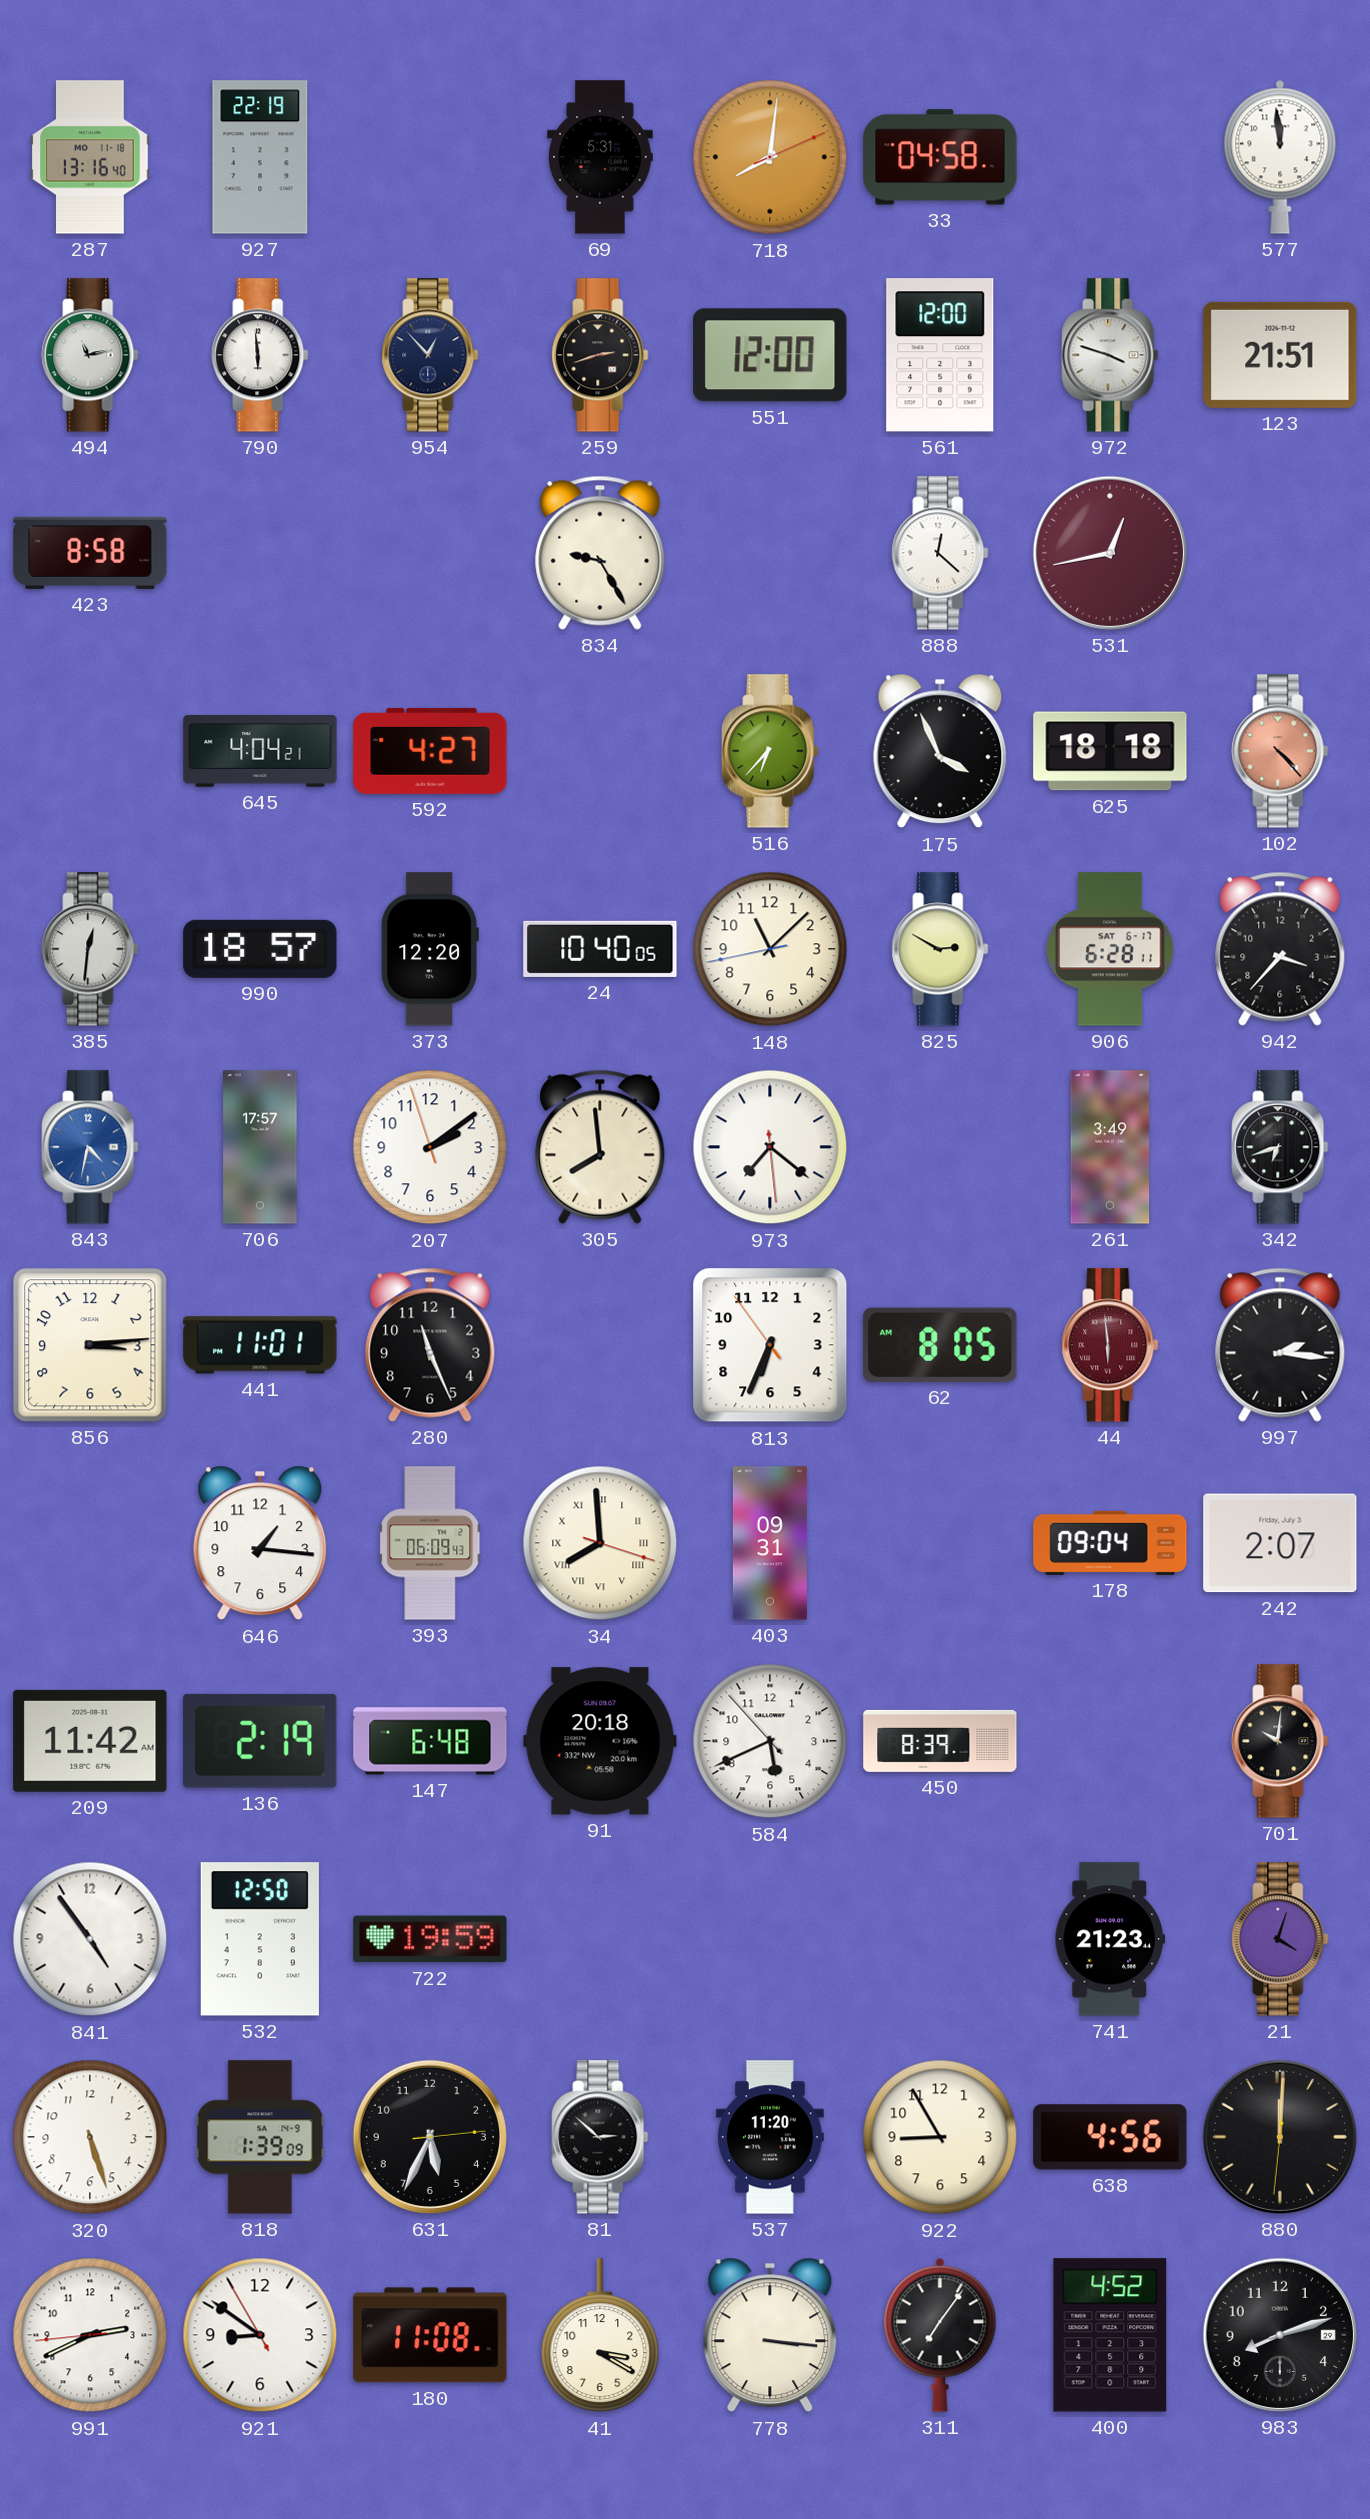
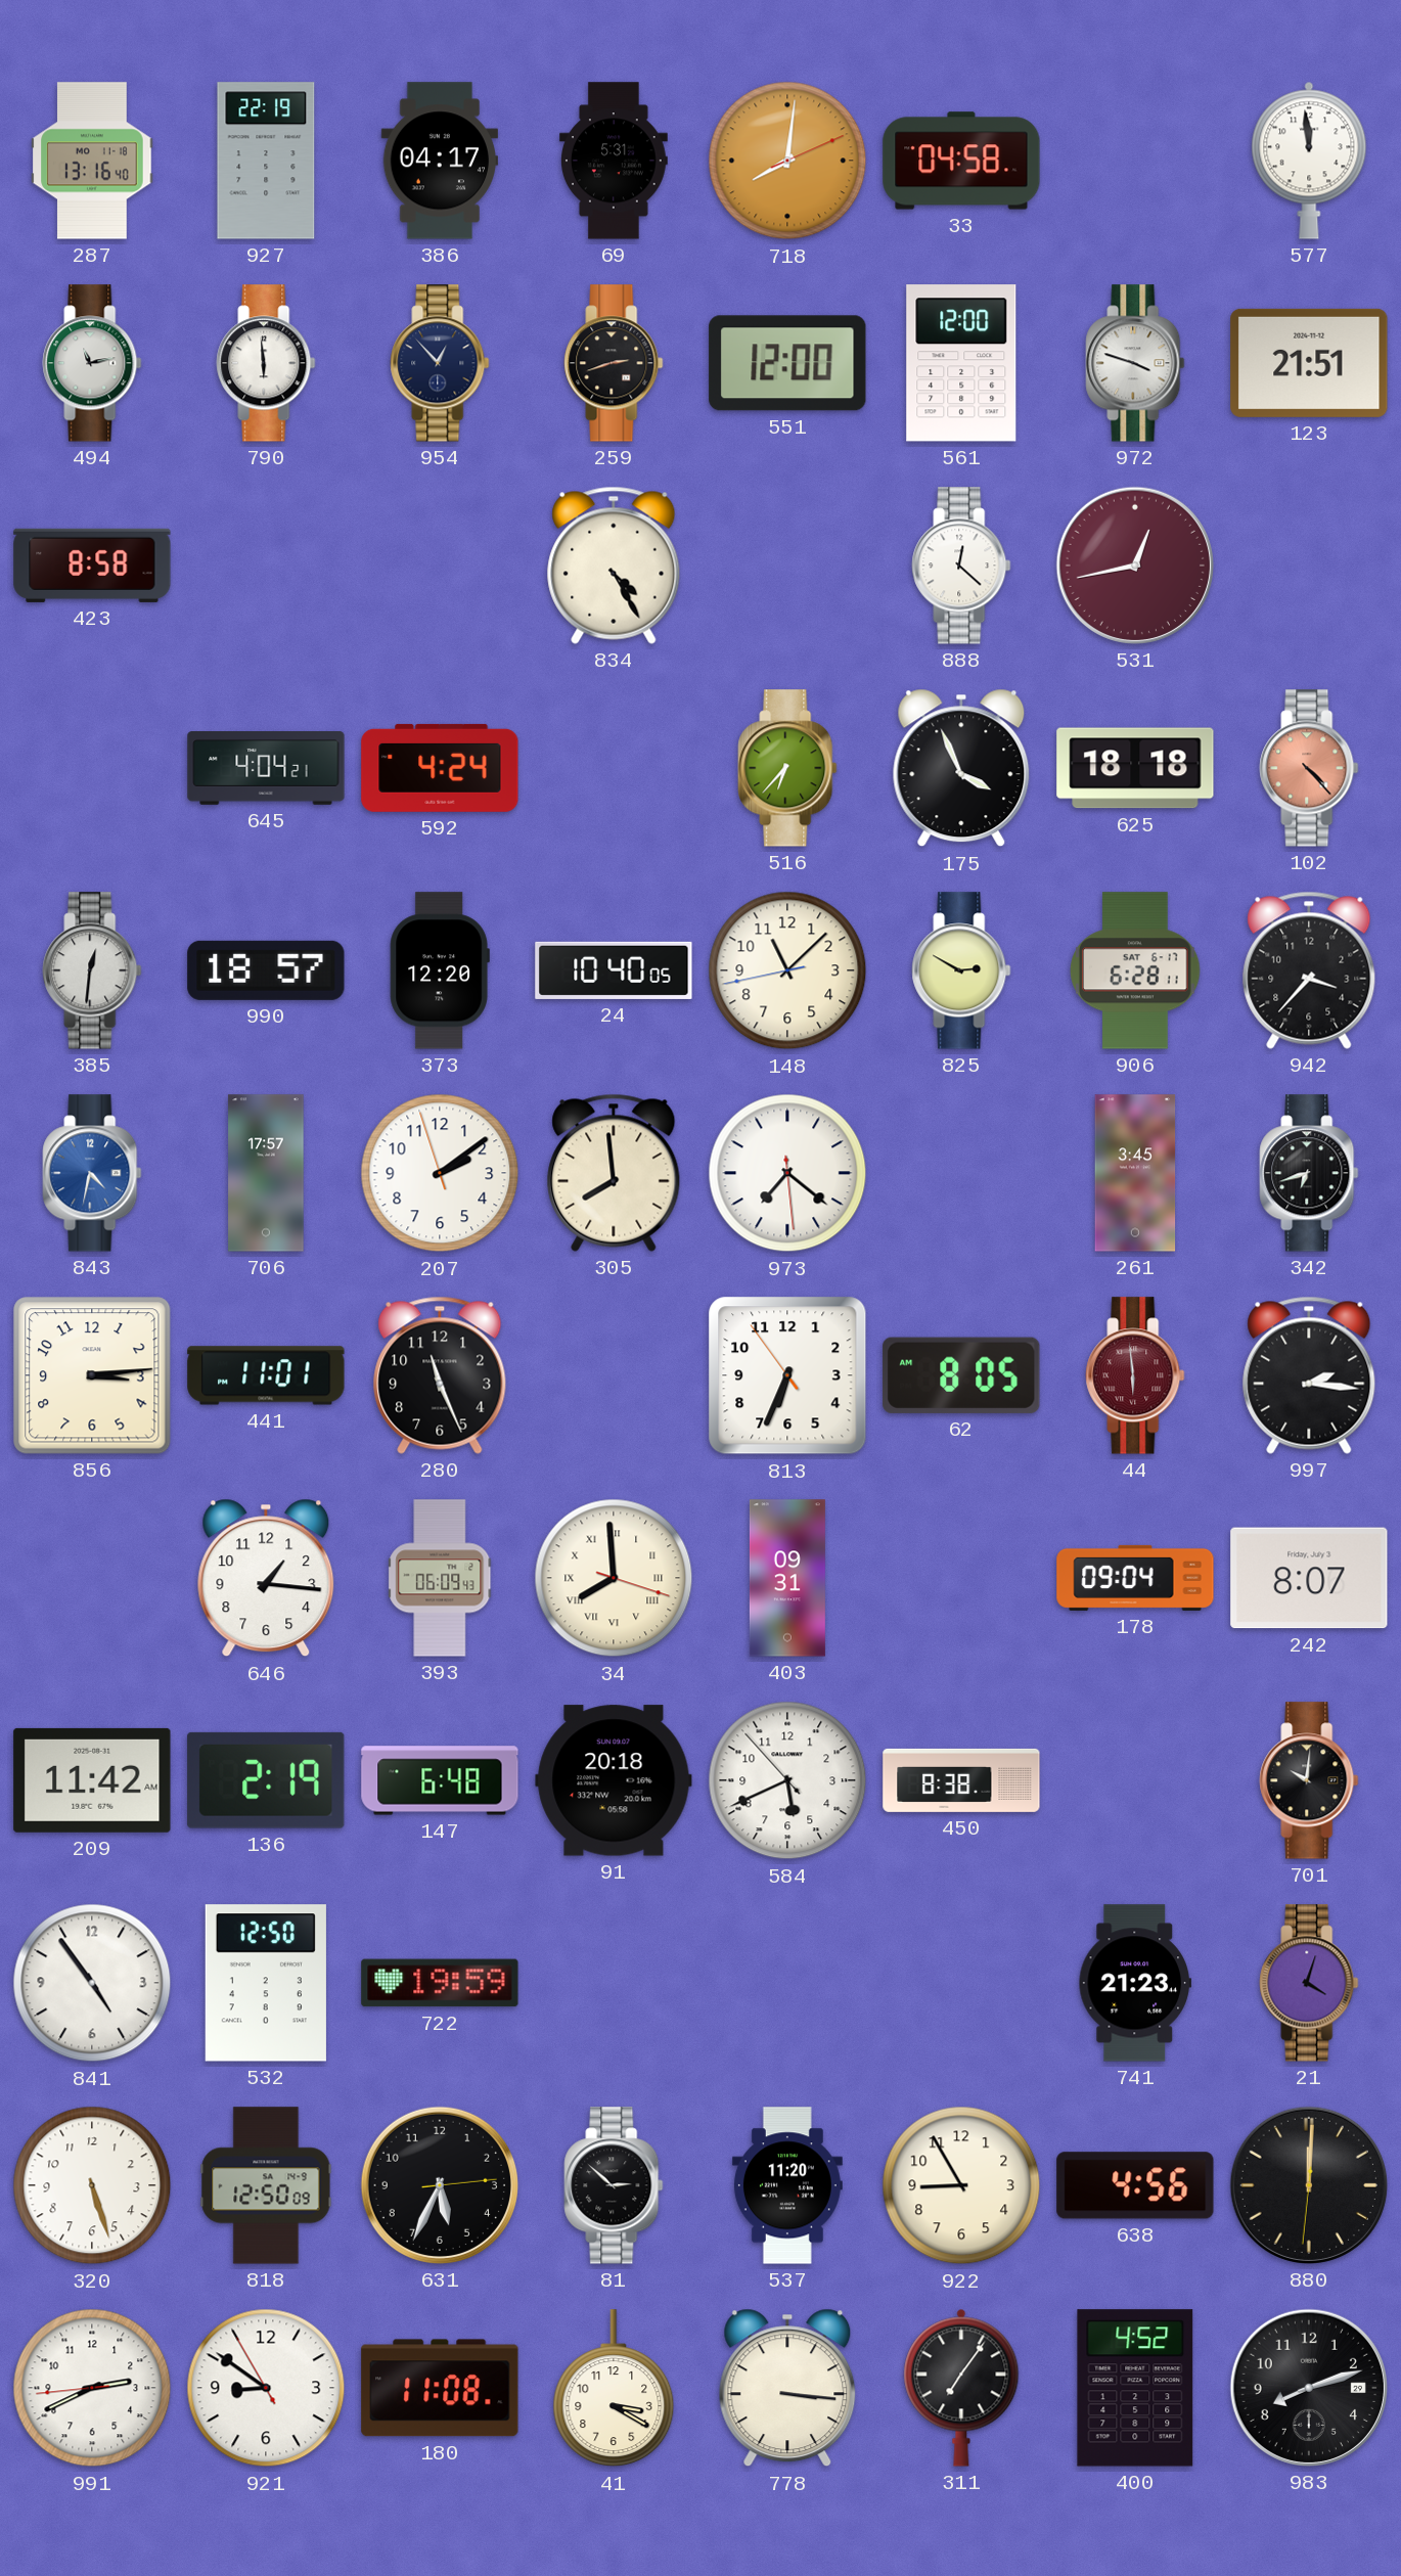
386: none -> 04:17
834: 9:25 -> 4:25
592: 4:27 -> 4:24
261: 3:49 -> 3:45
242: 2:07 -> 8:07
450: 8:39 -> 8:38
818: 1:39 -> 12:50
